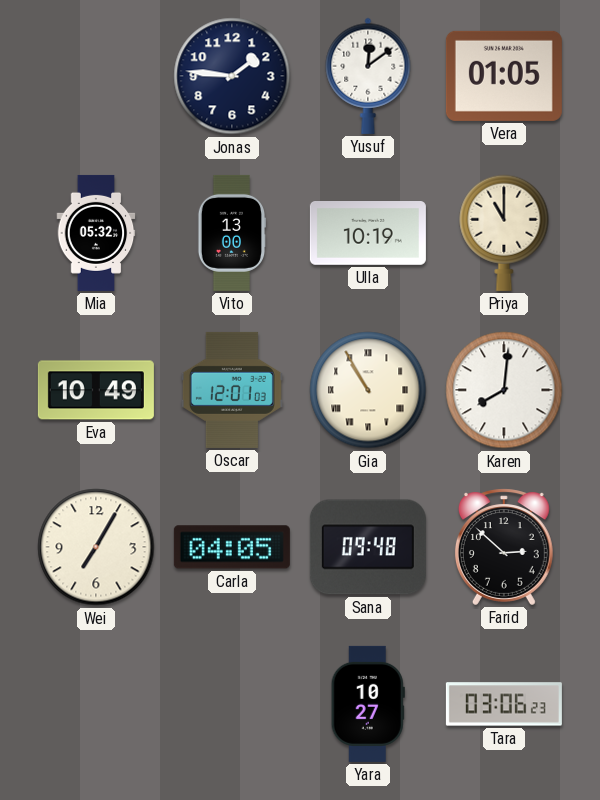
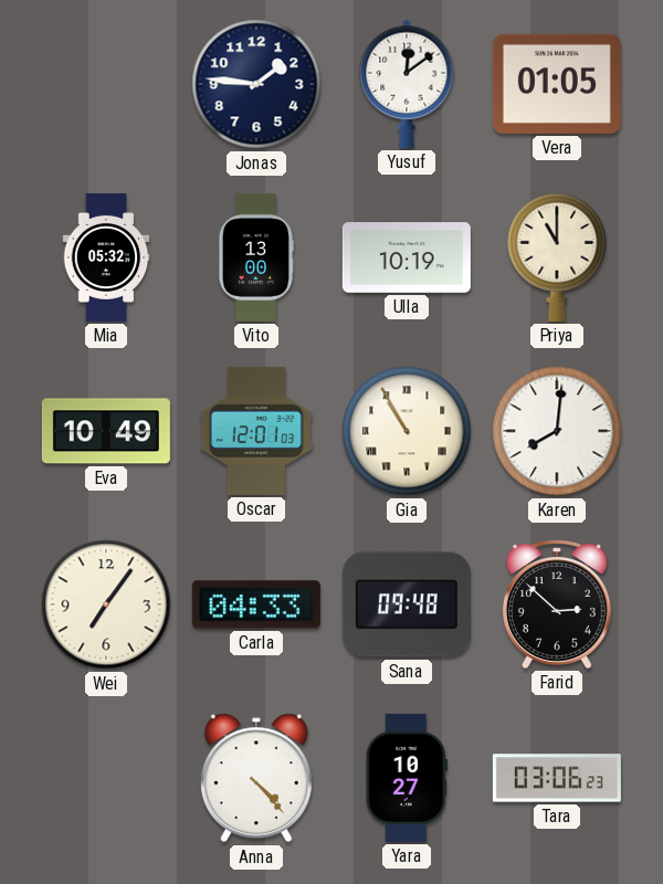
Wei: 7:05 -> 7:06
Carla: 04:05 -> 04:33
Anna: none -> 4:23
